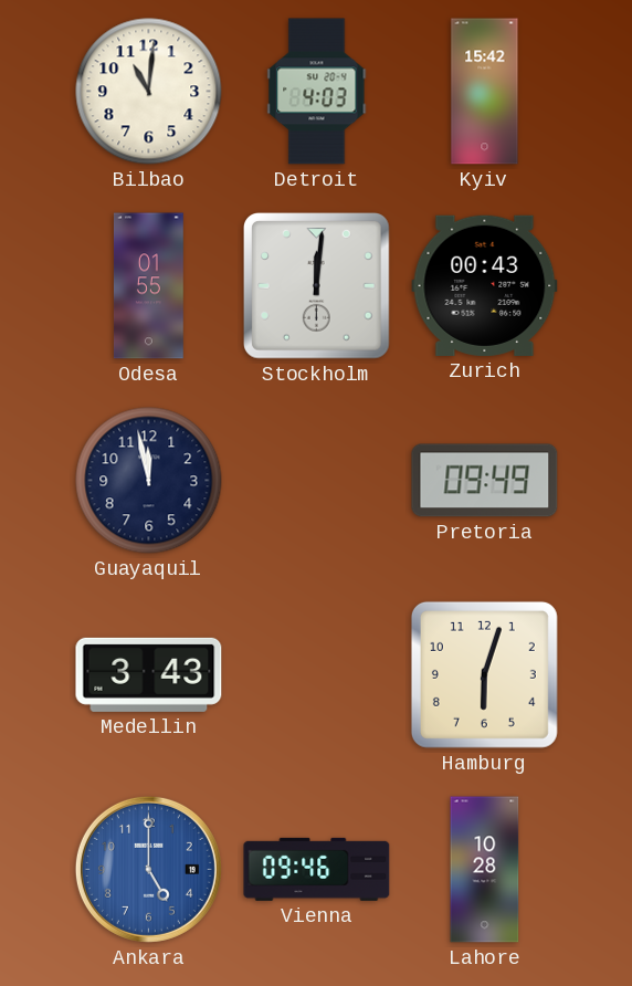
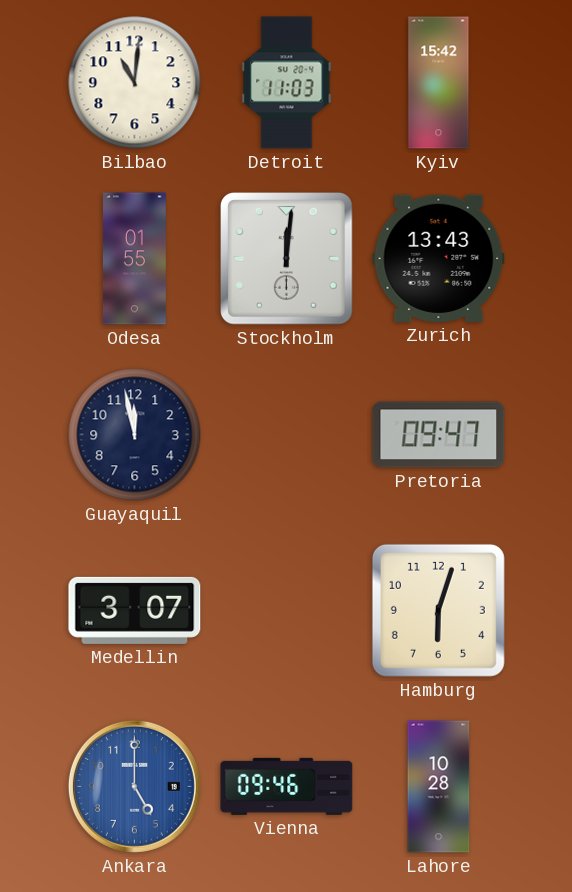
Detroit: 4:03 -> 11:03
Zurich: 00:43 -> 13:43
Pretoria: 09:49 -> 09:47
Medellin: 3:43 -> 3:07
